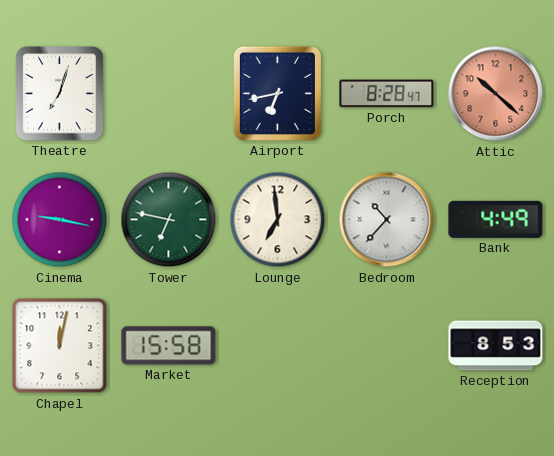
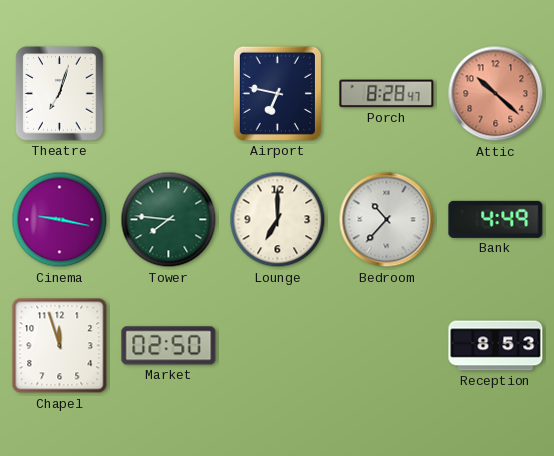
Airport: 6:43 -> 6:47
Tower: 6:47 -> 7:46
Lounge: 6:59 -> 7:00
Chapel: 12:02 -> 11:57
Market: 15:58 -> 02:50
